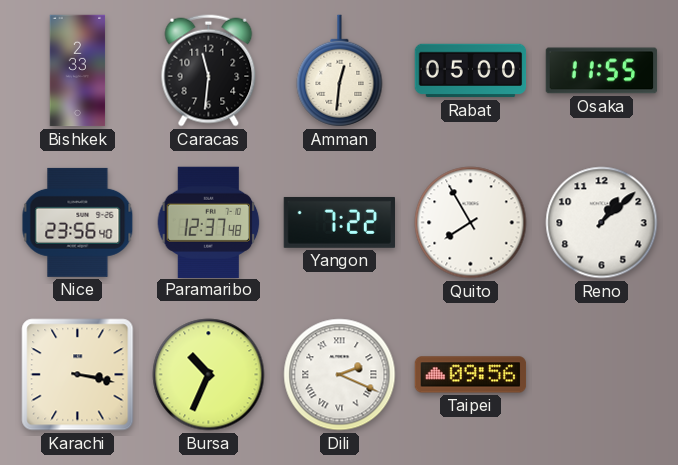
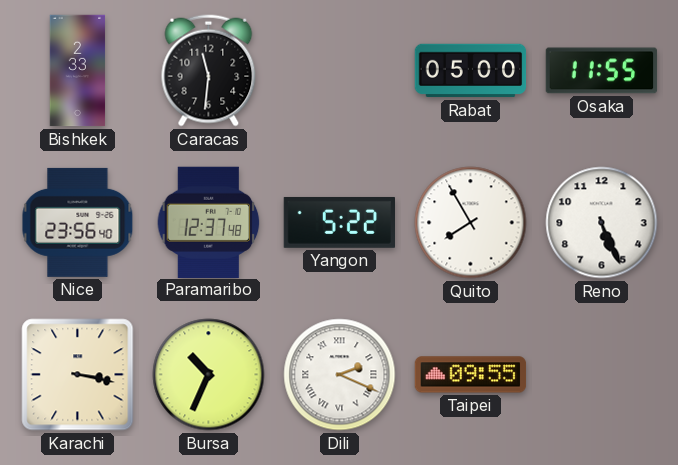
Amman: 12:31 -> none
Yangon: 7:22 -> 5:22
Reno: 1:08 -> 5:26
Taipei: 09:56 -> 09:55
